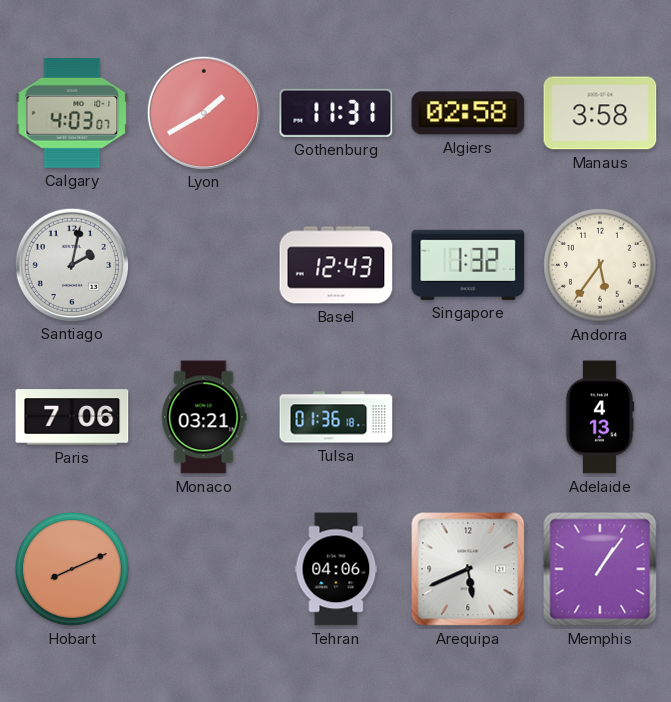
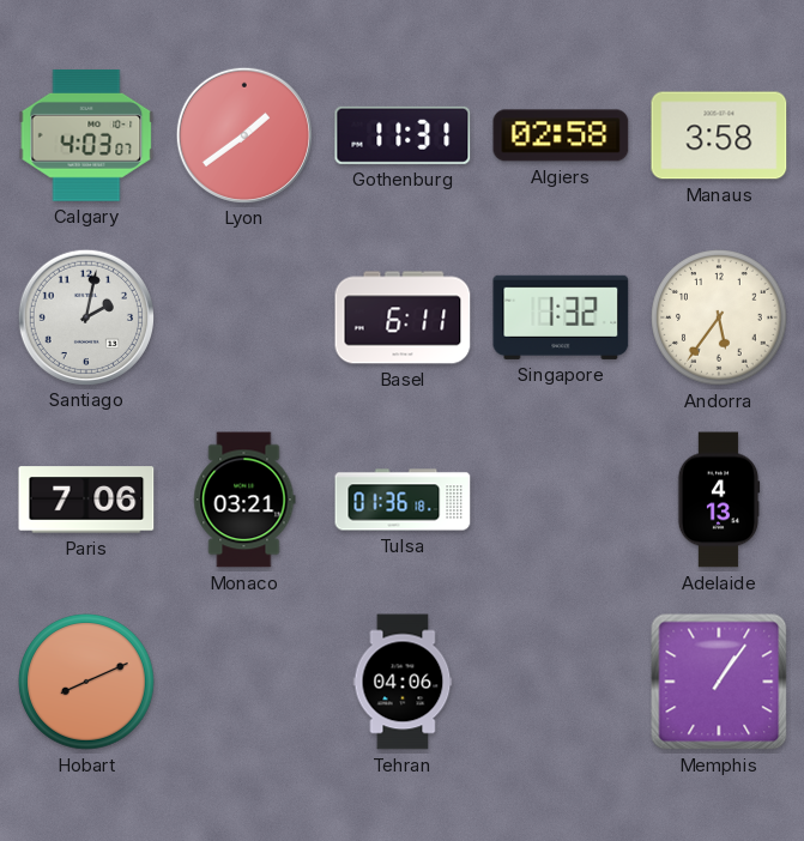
Lyon: 1:40 -> 1:39
Basel: 12:43 -> 6:11
Arequipa: 5:41 -> none
